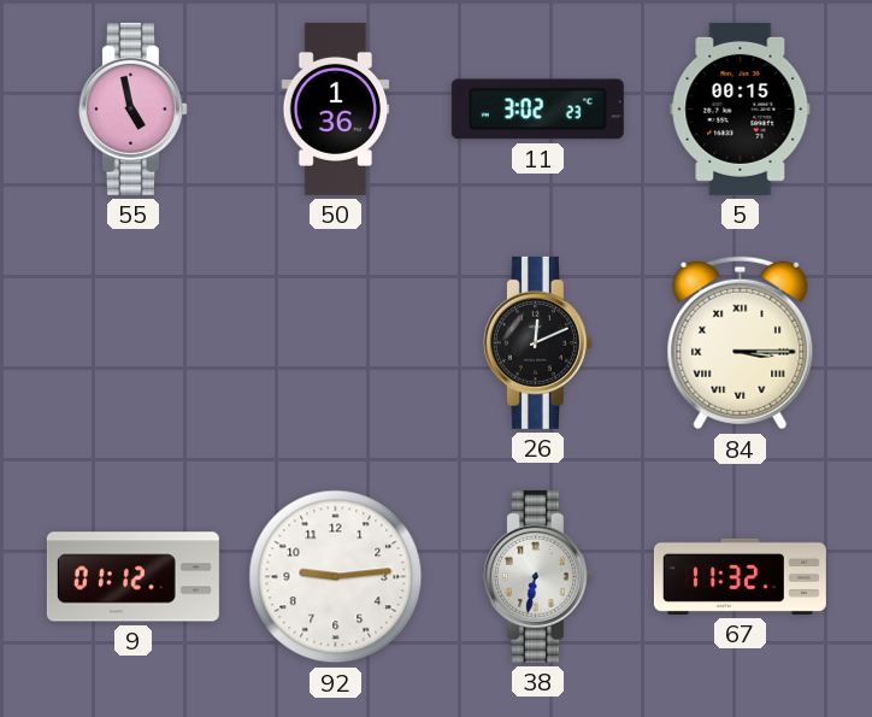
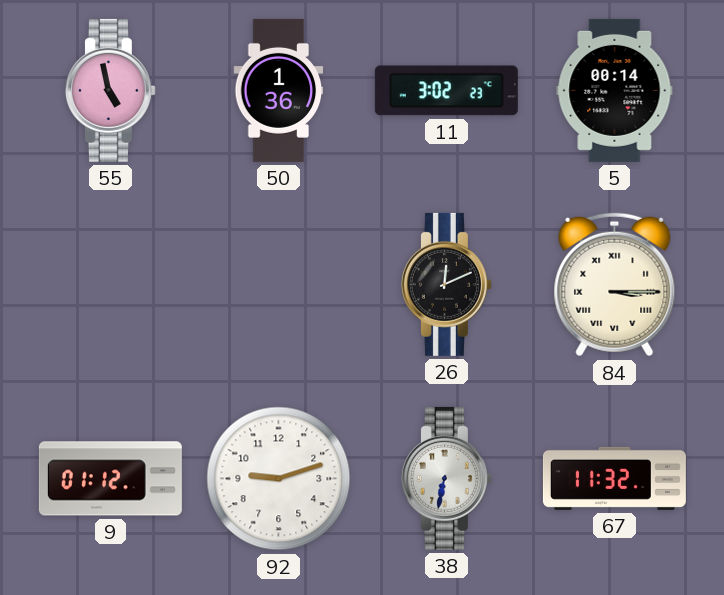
5: 00:15 -> 00:14
92: 9:14 -> 9:12
